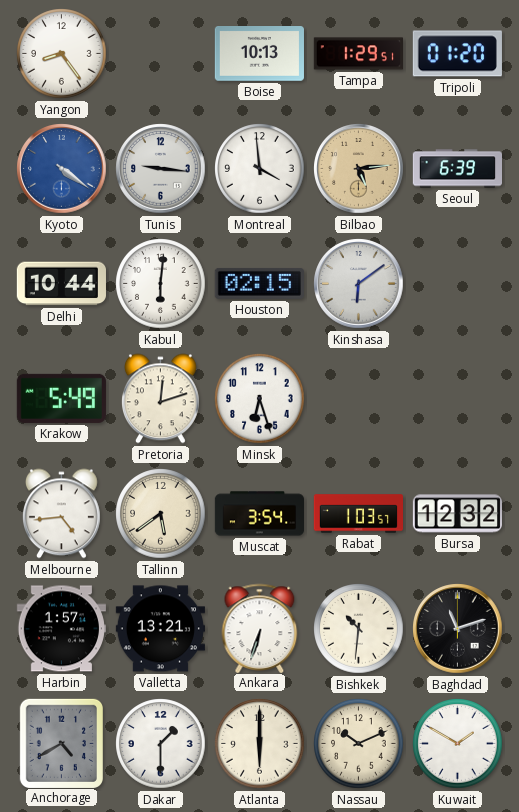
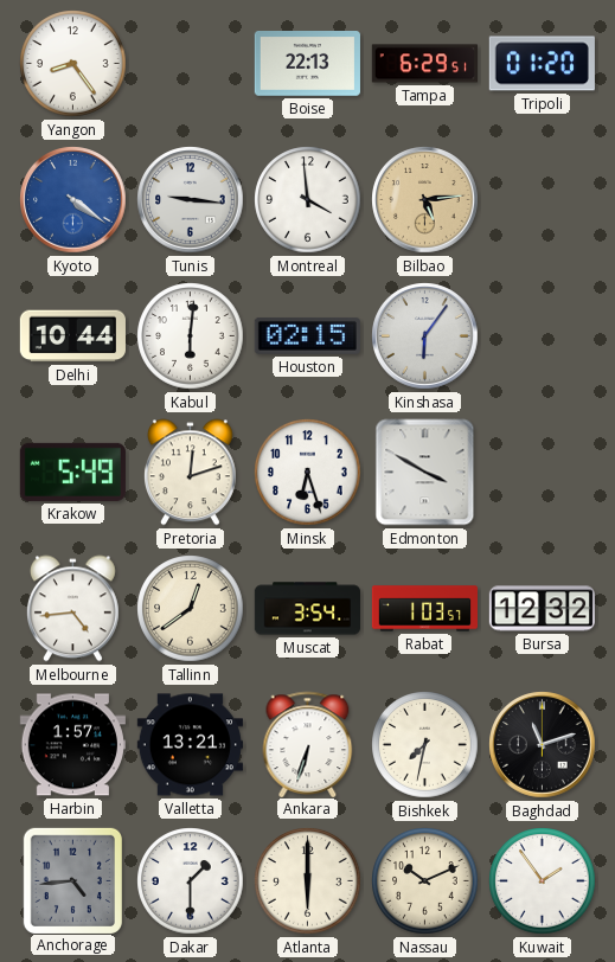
Boise: 10:13 -> 22:13
Tampa: 1:29 -> 6:29
Seoul: 6:39 -> none
Kinshasa: 6:09 -> 6:06
Edmonton: none -> 3:50
Tallinn: 5:39 -> 12:39
Bishkek: 10:31 -> 7:32
Anchorage: 4:40 -> 4:44
Kuwait: 1:50 -> 1:54
